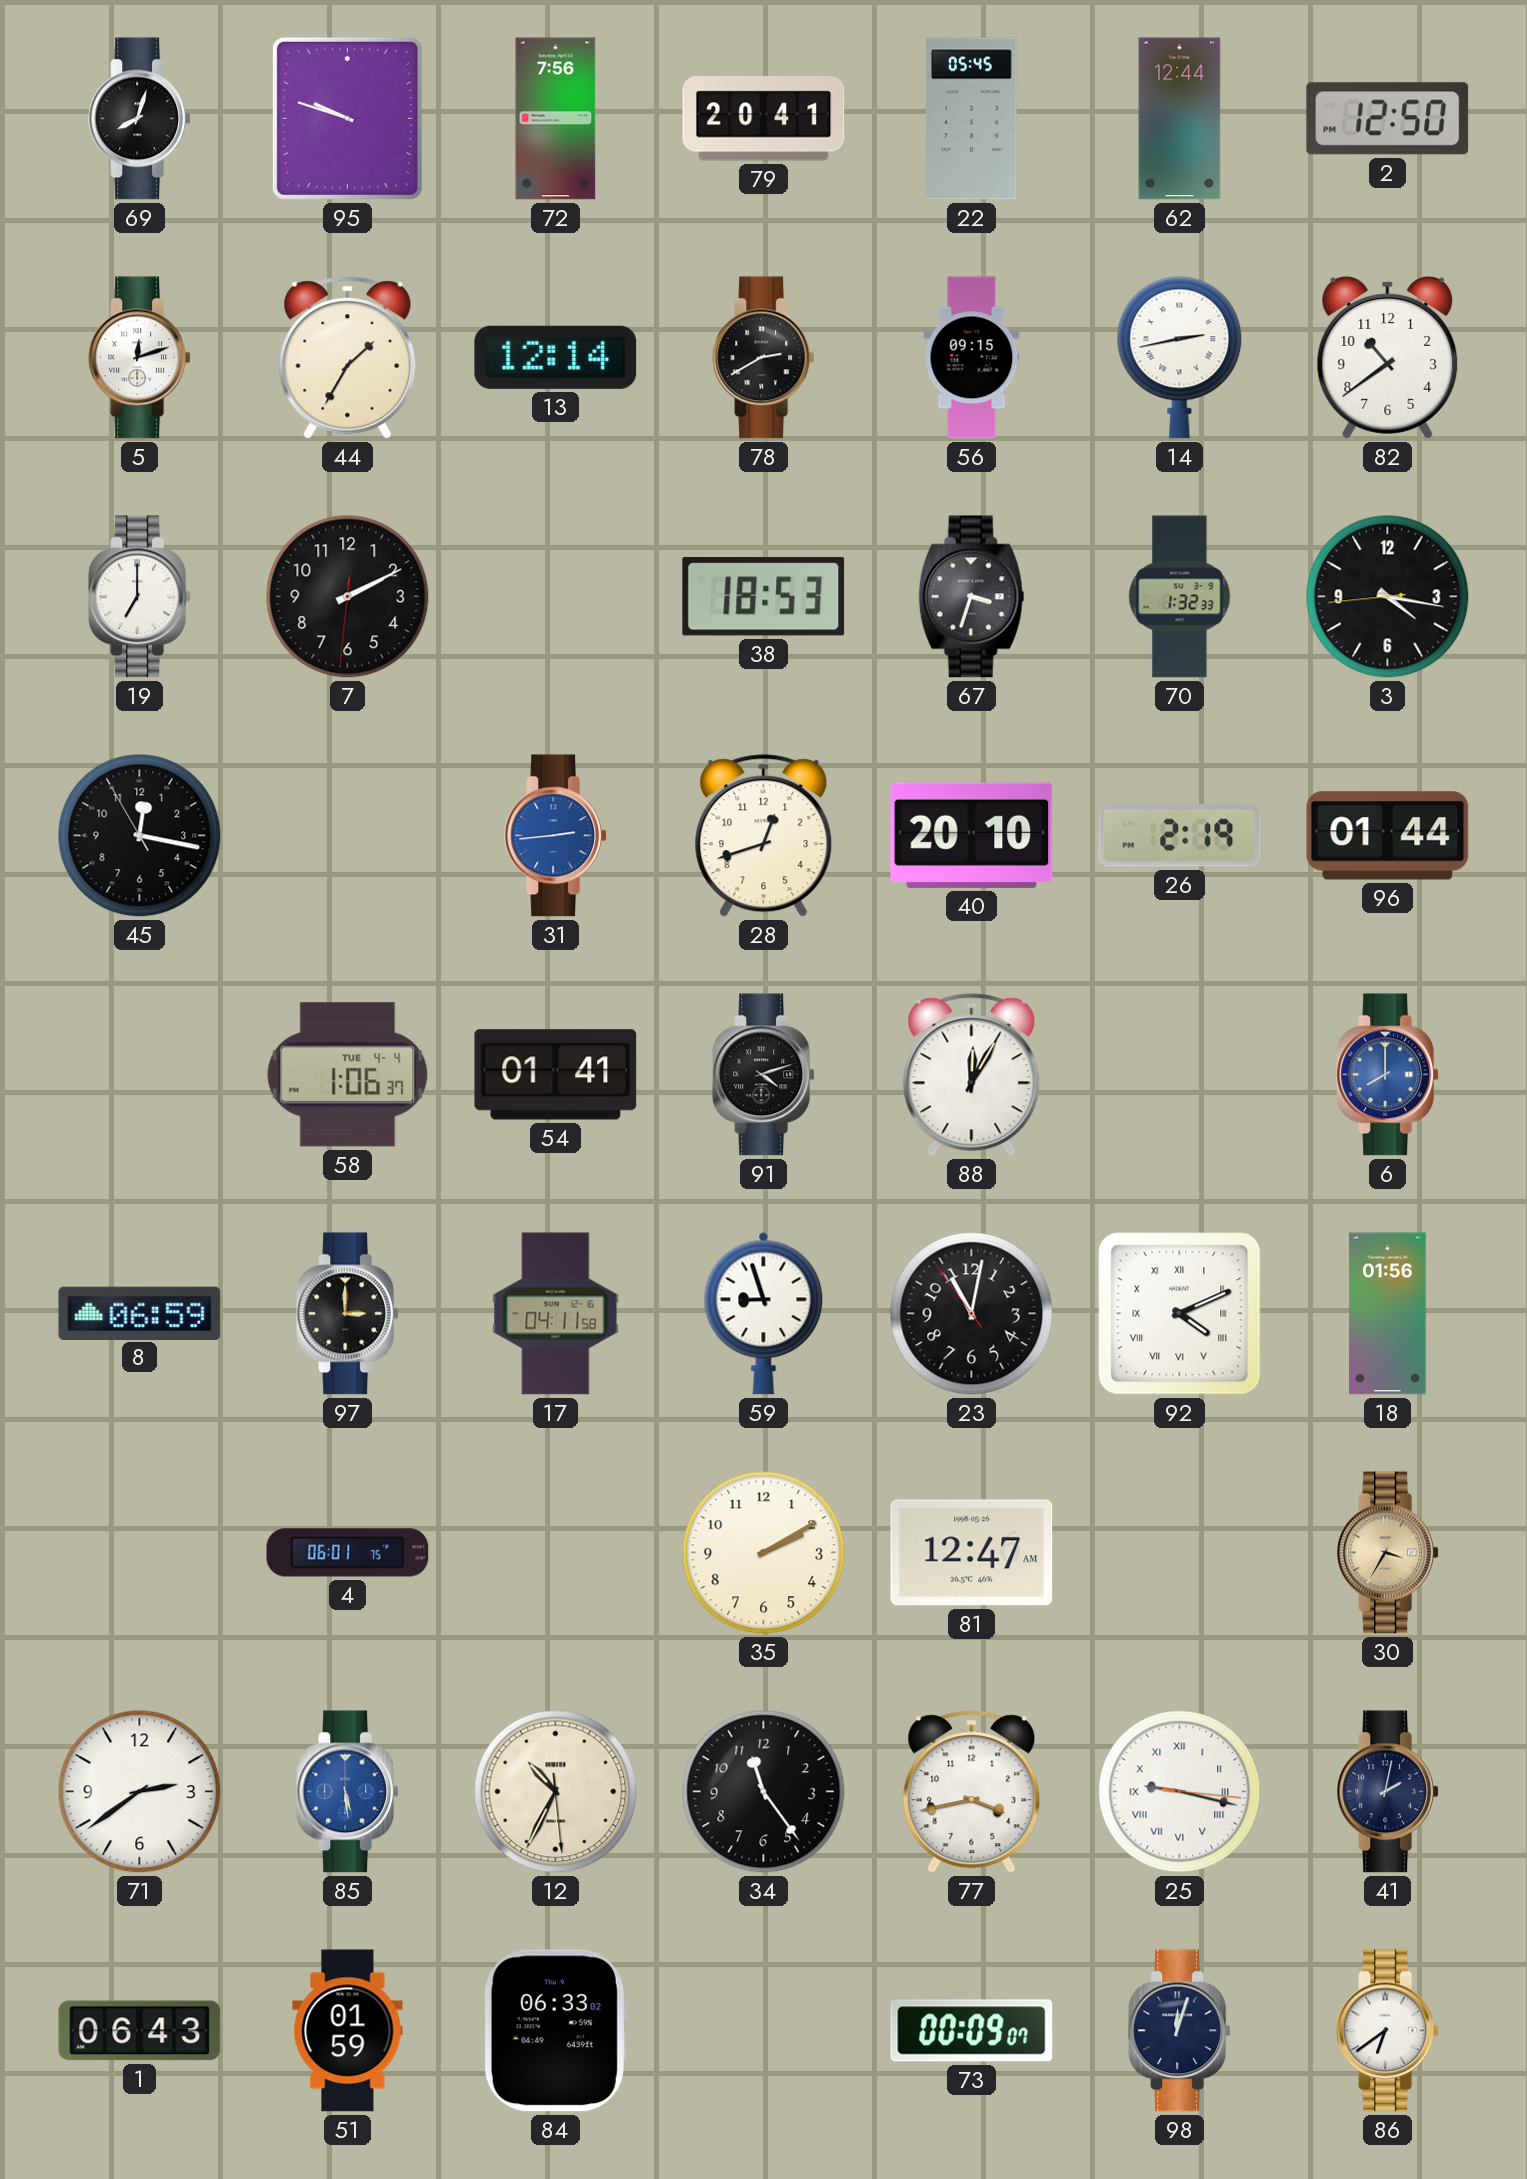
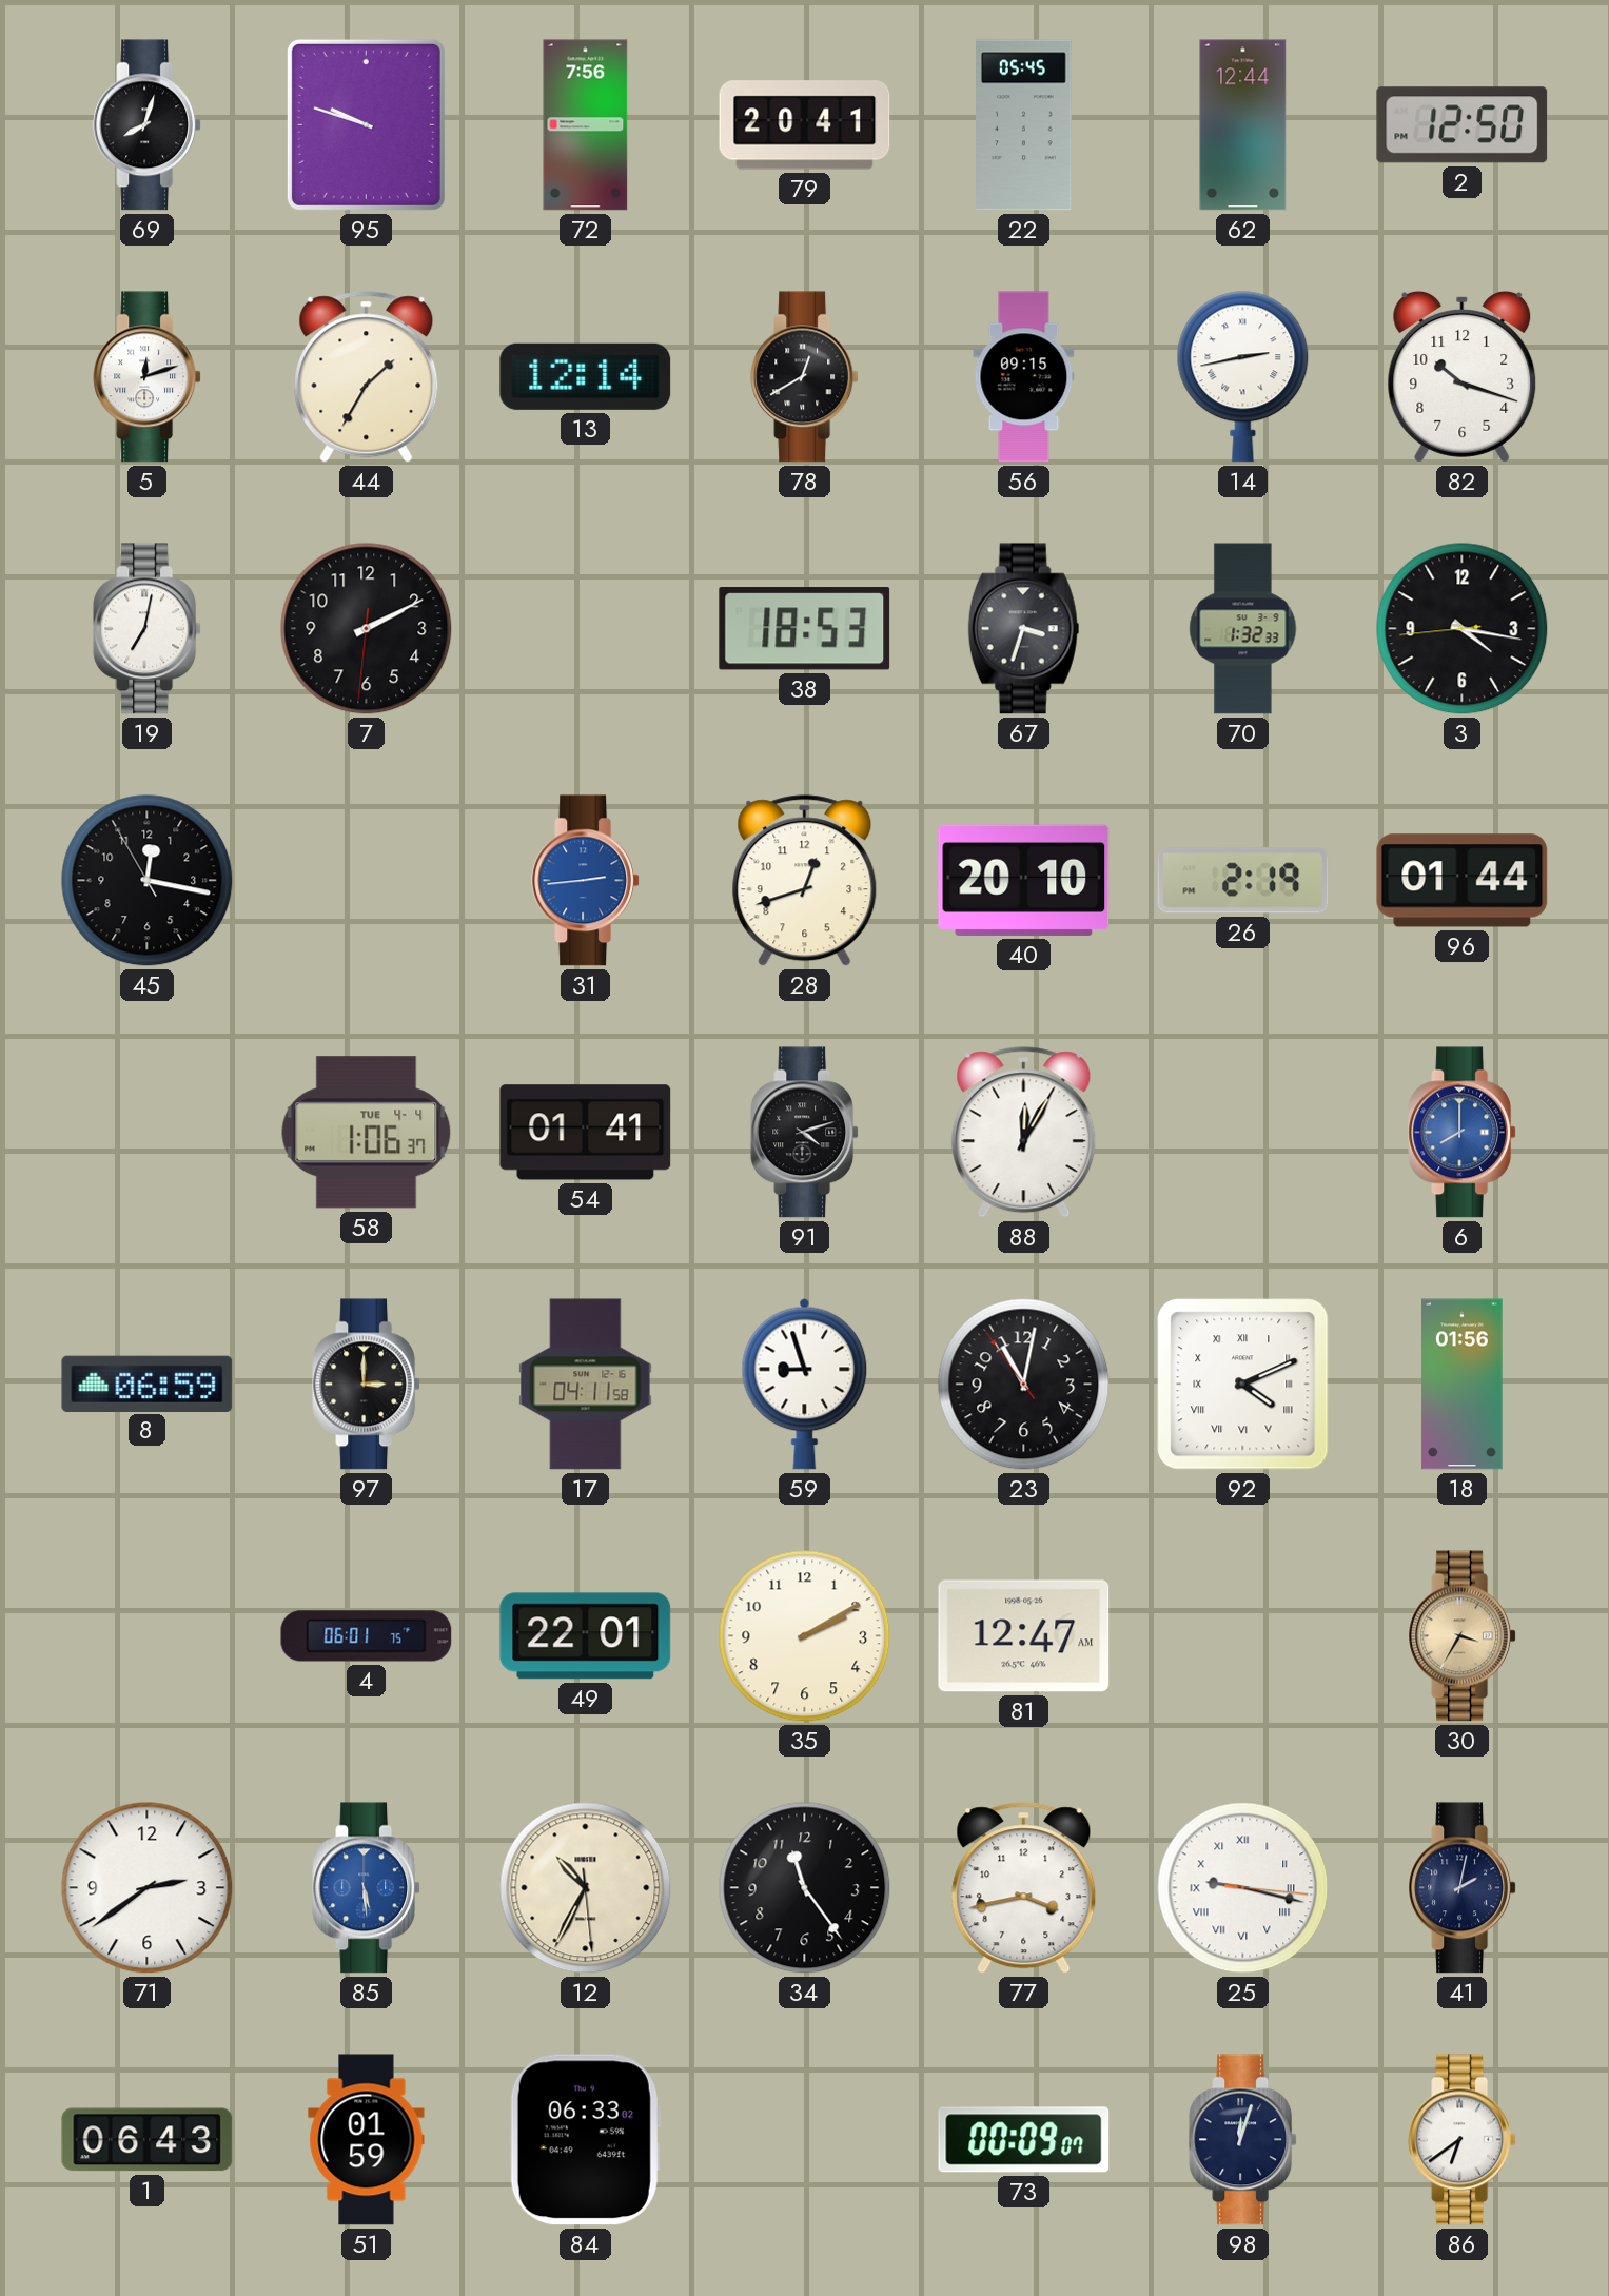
78: 2:40 -> 12:40
82: 10:39 -> 10:18
19: 7:00 -> 7:02
49: none -> 22:01
